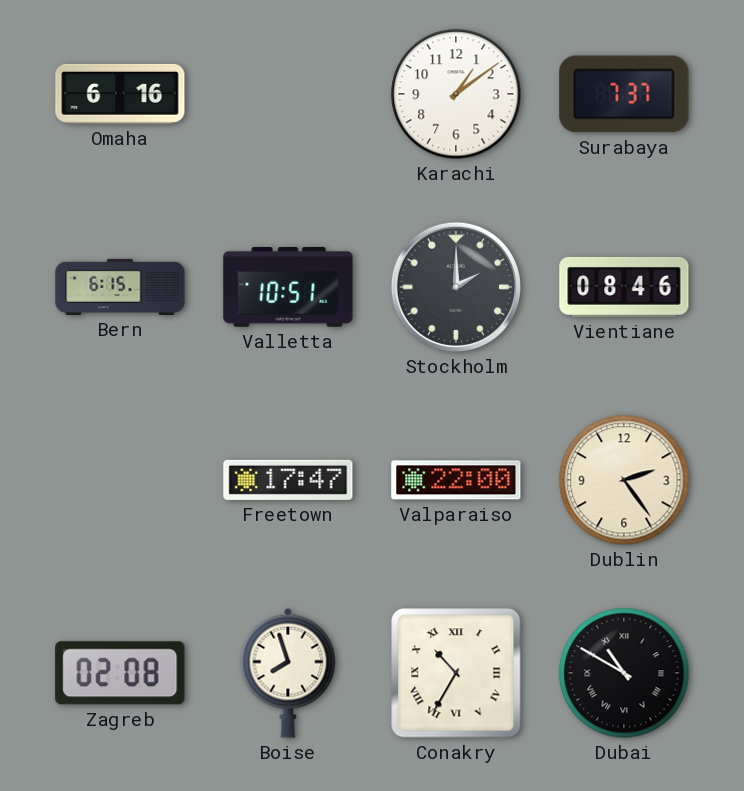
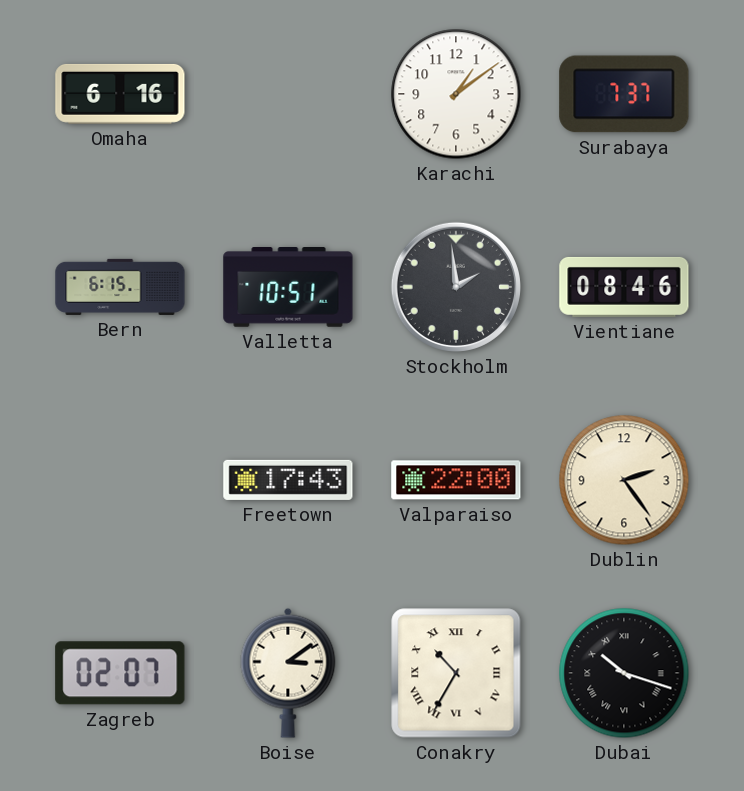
Stockholm: 2:00 -> 1:59
Freetown: 17:47 -> 17:43
Zagreb: 02:08 -> 02:07
Boise: 7:57 -> 3:09
Dubai: 10:50 -> 10:18
